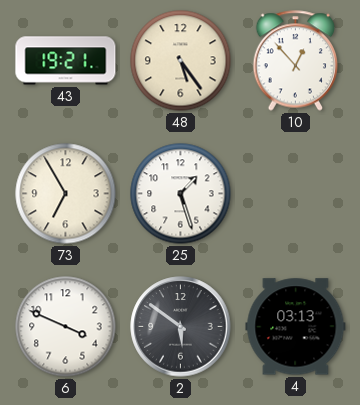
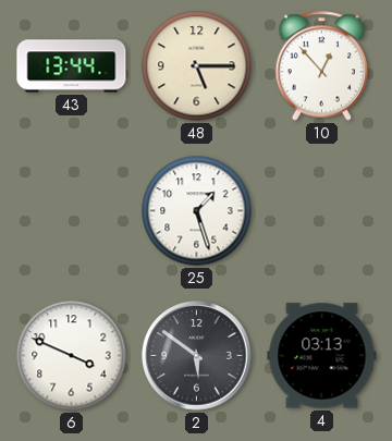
43: 19:21 -> 13:44
48: 5:24 -> 5:15
73: 6:55 -> none
